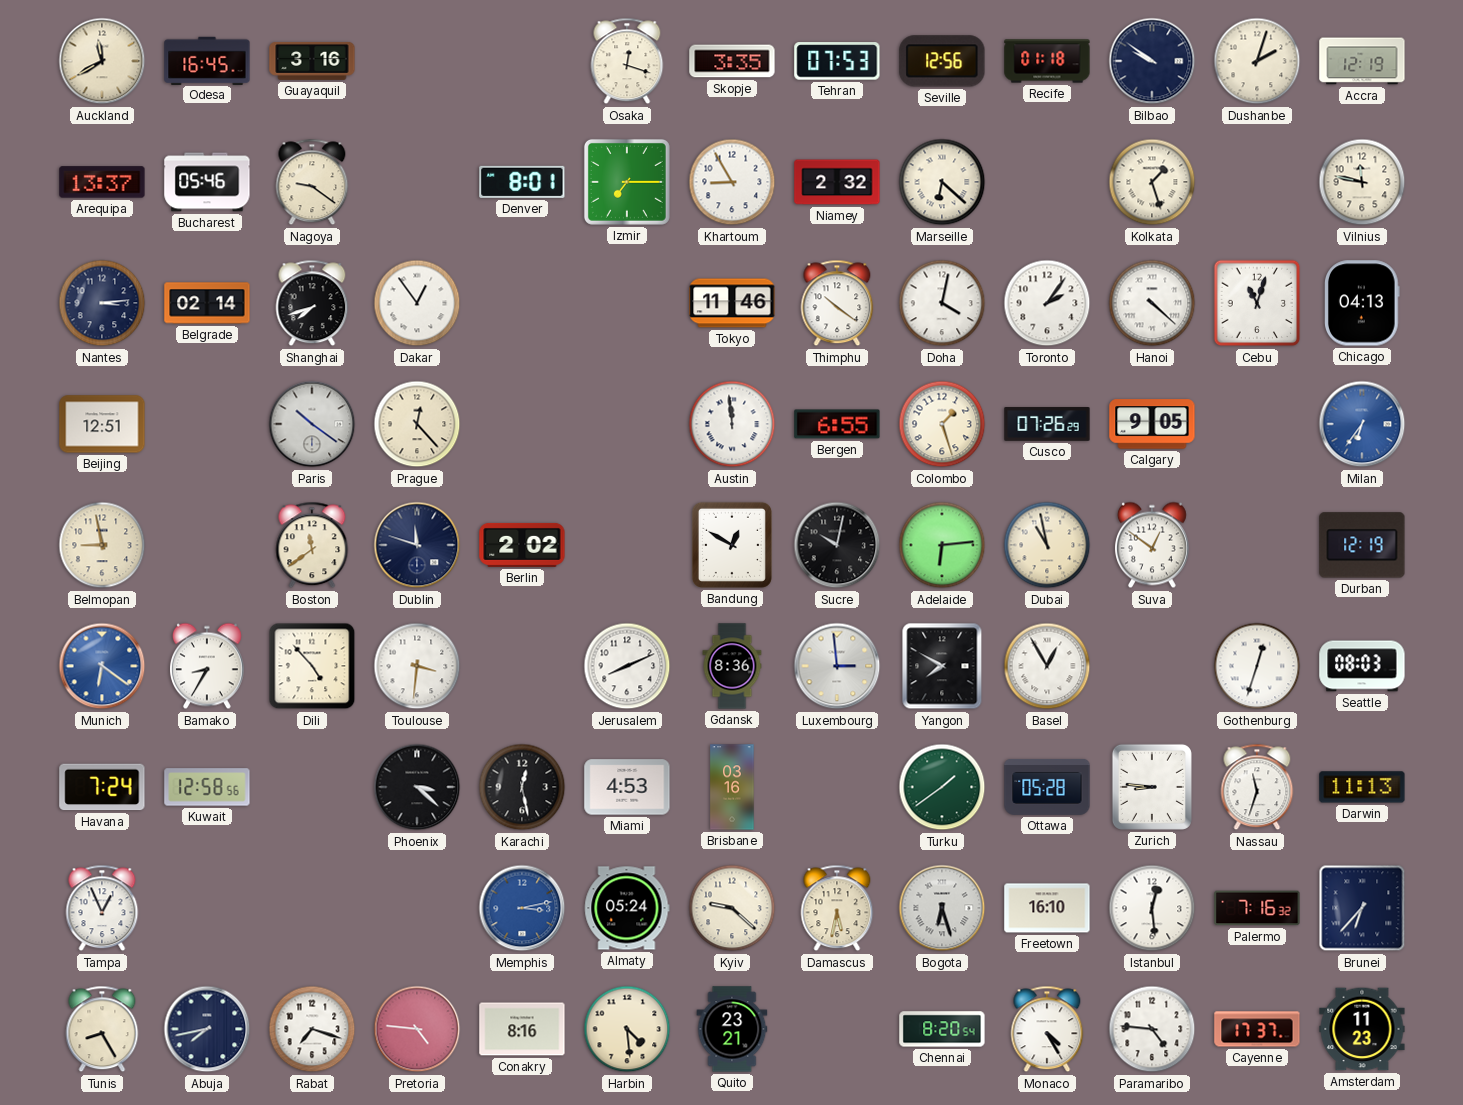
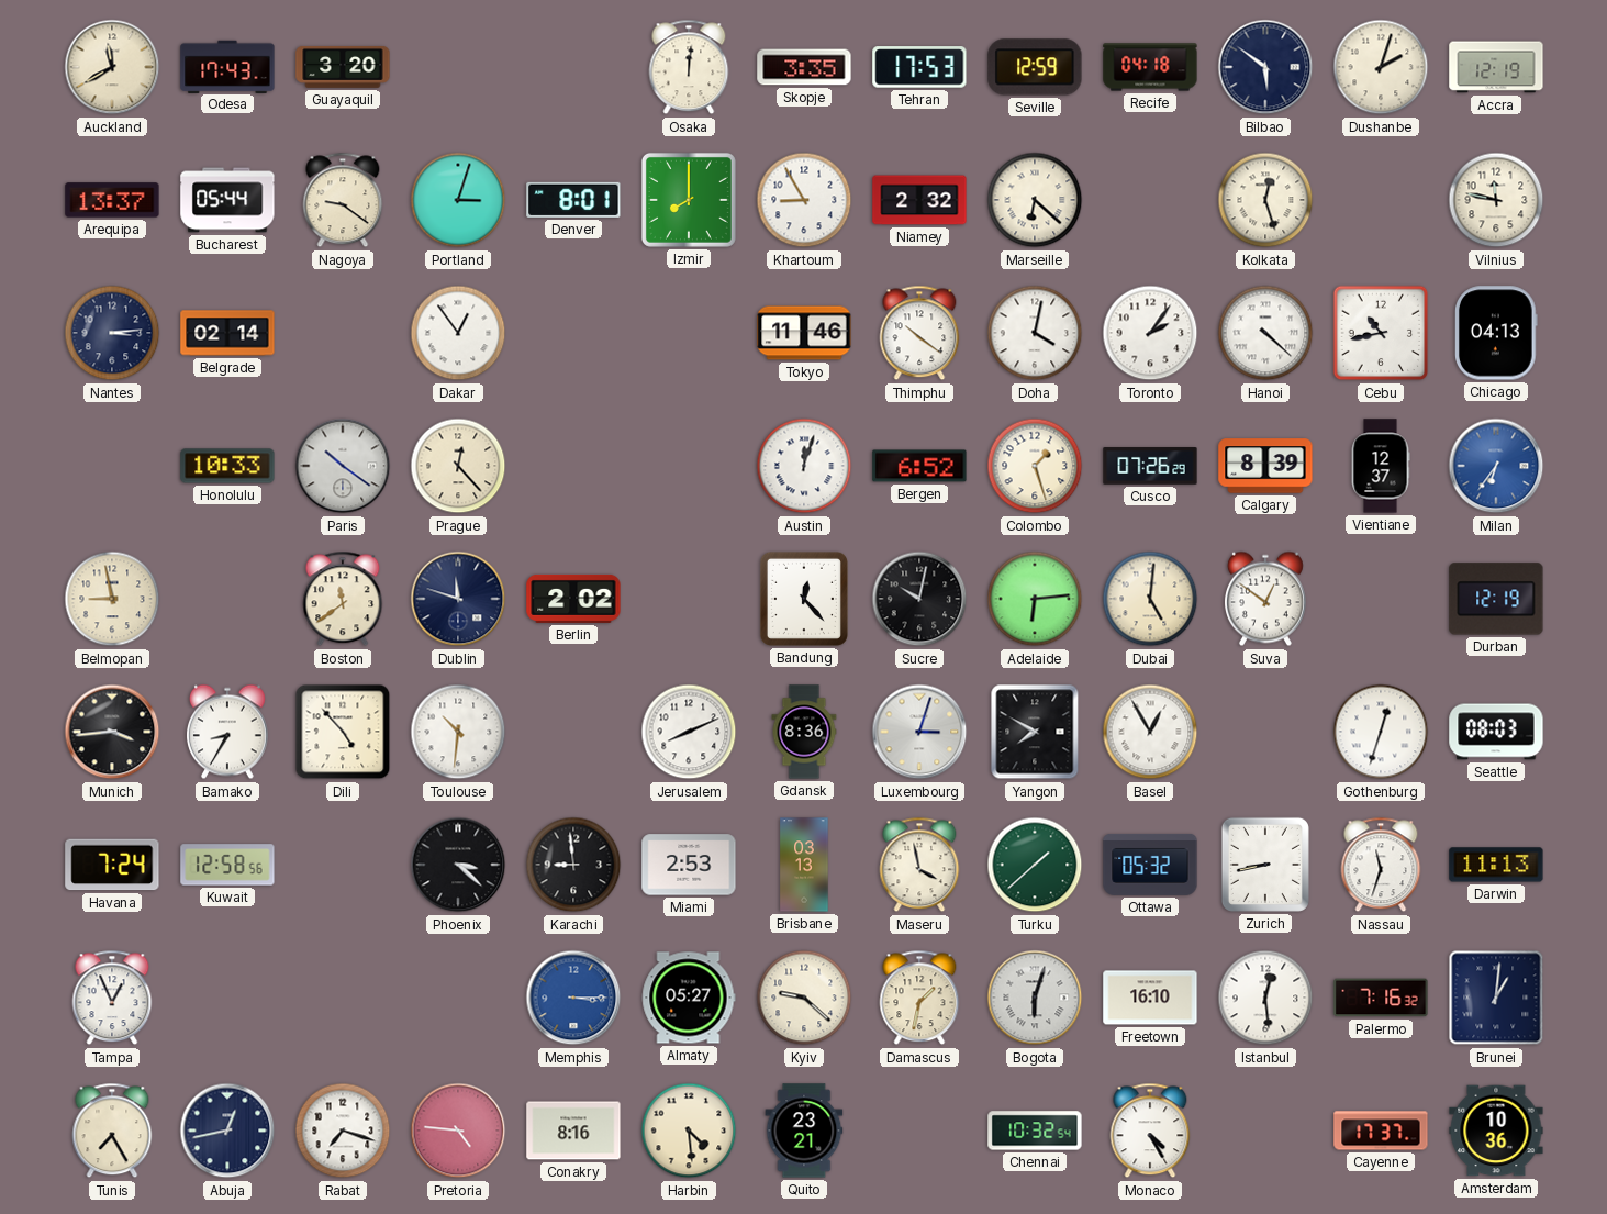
Odesa: 16:45 -> 17:43
Guayaquil: 3:16 -> 3:20
Osaka: 12:18 -> 12:01
Tehran: 07:53 -> 17:53
Seville: 12:56 -> 12:59
Recife: 01:18 -> 04:18
Bilbao: 9:51 -> 5:51
Bucharest: 05:46 -> 05:44
Portland: none -> 3:03
Izmir: 7:15 -> 8:00
Kolkata: 1:27 -> 12:27
Shanghai: 7:42 -> none
Cebu: 11:03 -> 10:43
Beijing: 12:51 -> none
Honolulu: none -> 10:33
Austin: 11:59 -> 12:03
Bergen: 6:55 -> 6:52
Calgary: 9:05 -> 8:39
Vientiane: none -> 12:37
Bandung: 12:50 -> 12:23
Dubai: 10:58 -> 5:01
Munich: 6:21 -> 3:44
Munich dial: blue -> black
Toulouse: 3:31 -> 10:31
Luxembourg: 2:59 -> 3:03
Karachi: 12:28 -> 8:59
Miami: 4:53 -> 2:53
Brisbane: 03:16 -> 03:13
Maseru: none -> 3:58
Turku: 1:39 -> 1:38
Ottawa: 05:28 -> 05:32
Zurich: 8:46 -> 8:43
Memphis: 3:13 -> 3:15
Almaty: 05:24 -> 05:27
Damascus: 5:32 -> 1:32
Bogota: 6:27 -> 6:03
Brunei: 6:37 -> 1:01
Tunis: 8:25 -> 7:25
Abuja: 7:43 -> 12:43
Chennai: 8:20 -> 10:32
Paramaribo: 4:46 -> none
Amsterdam: 11:23 -> 10:36
